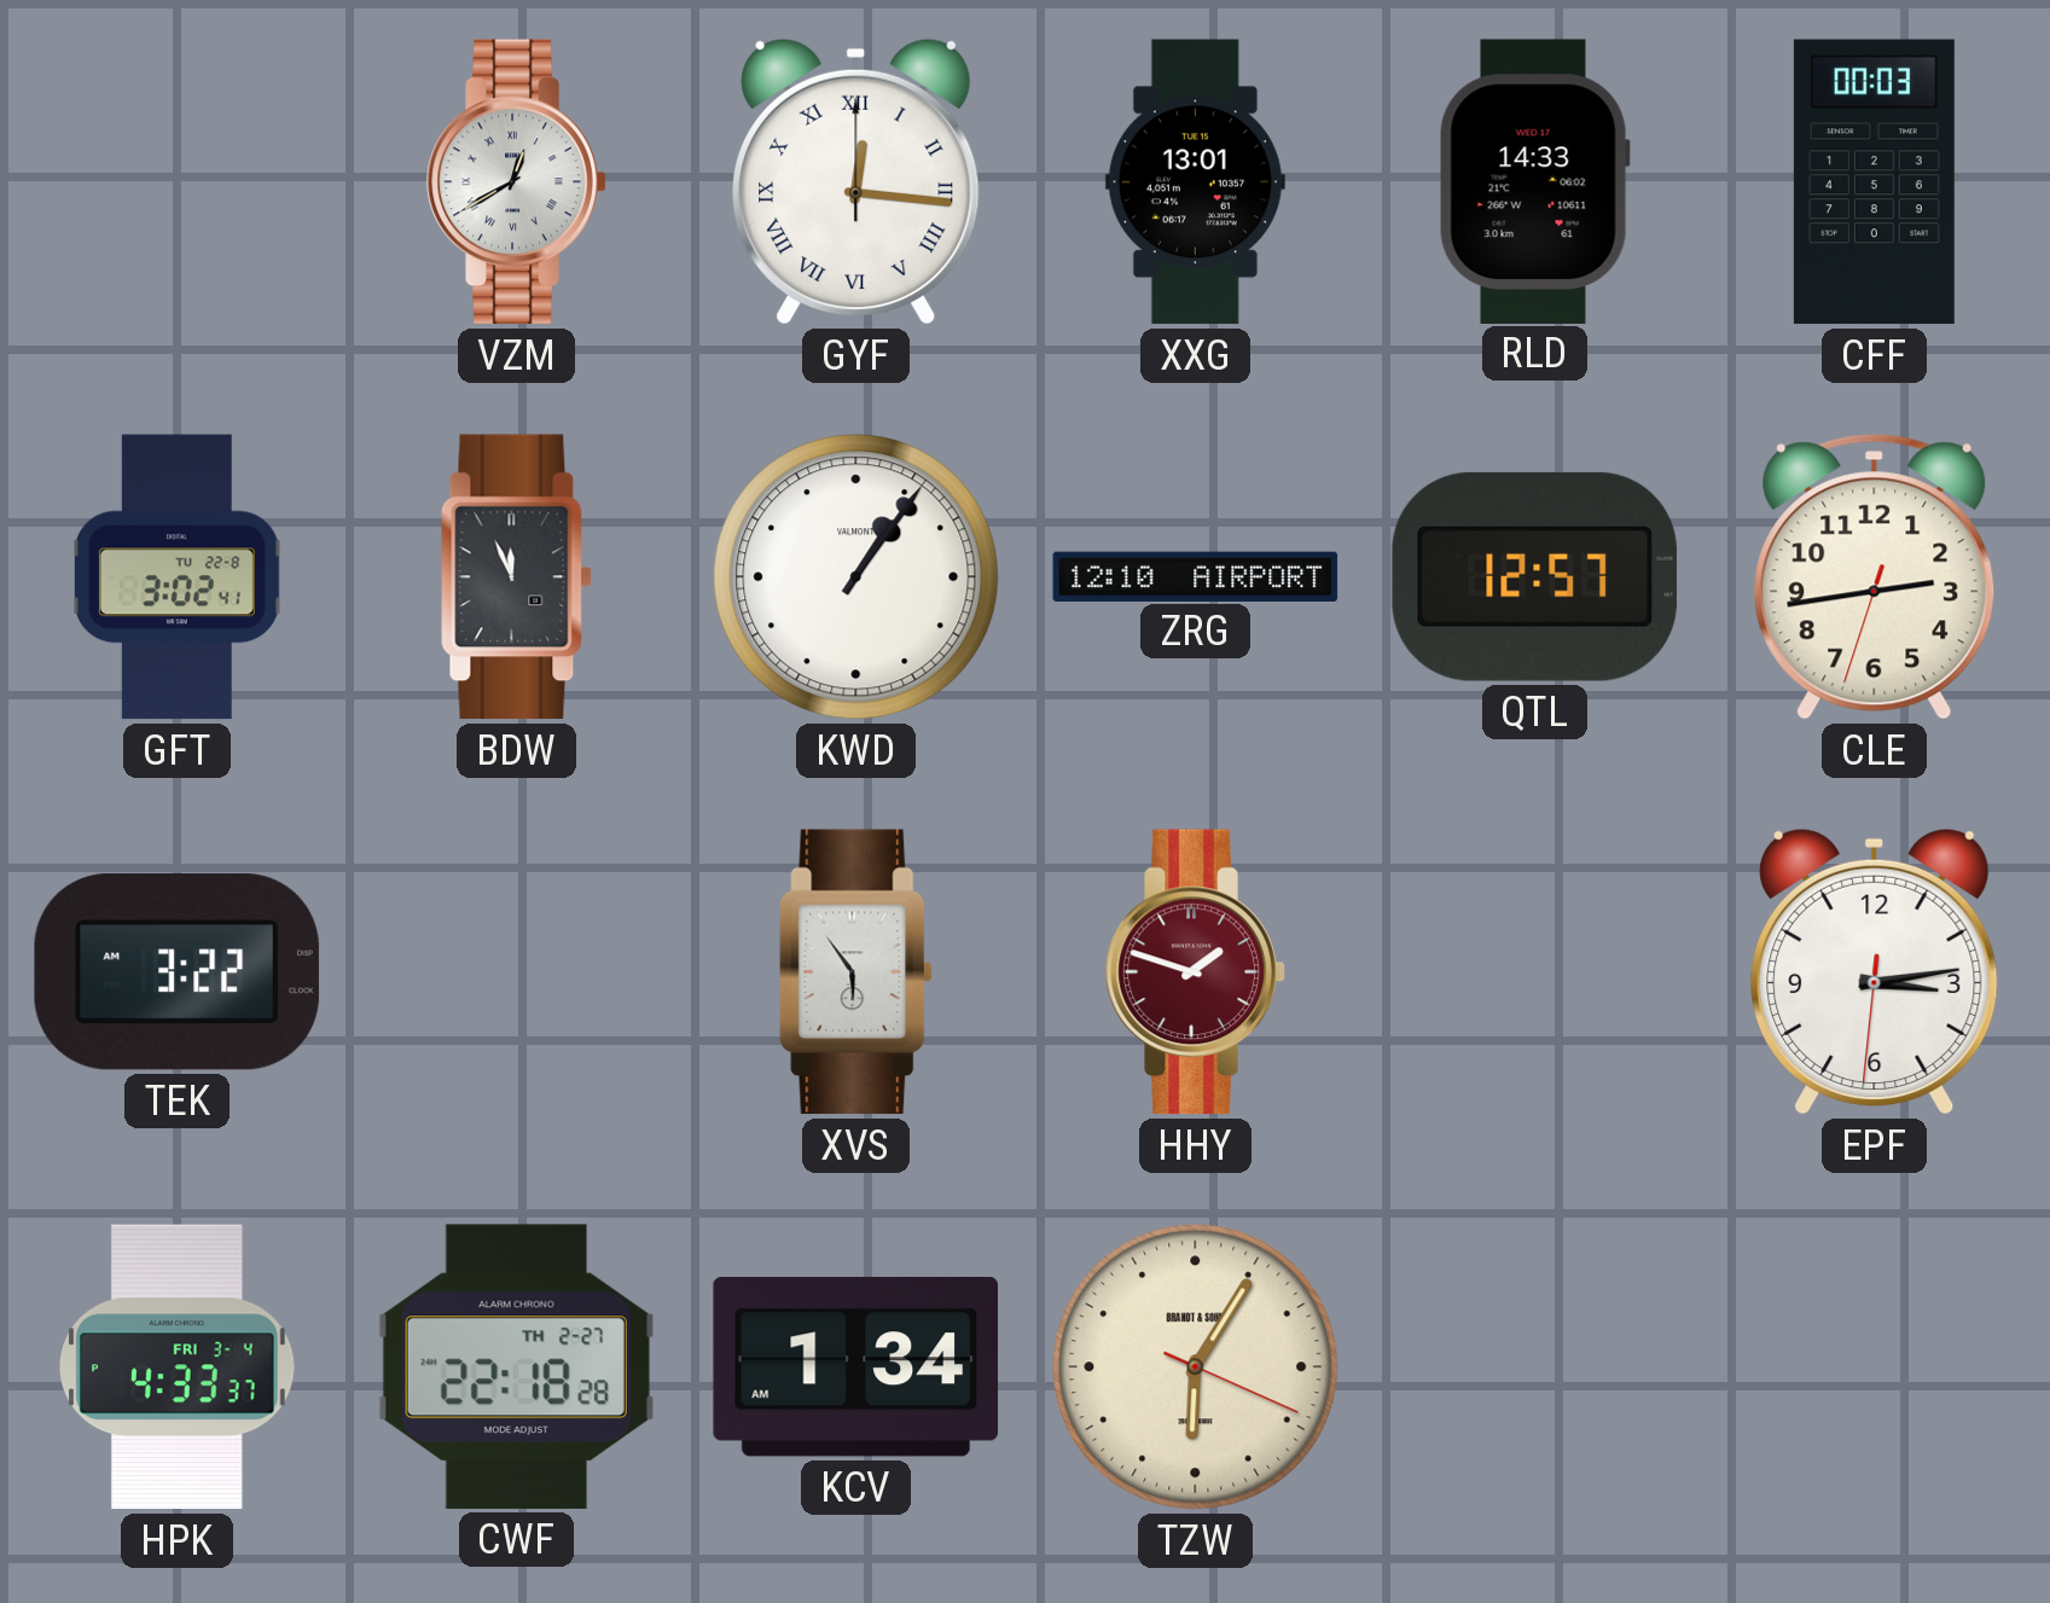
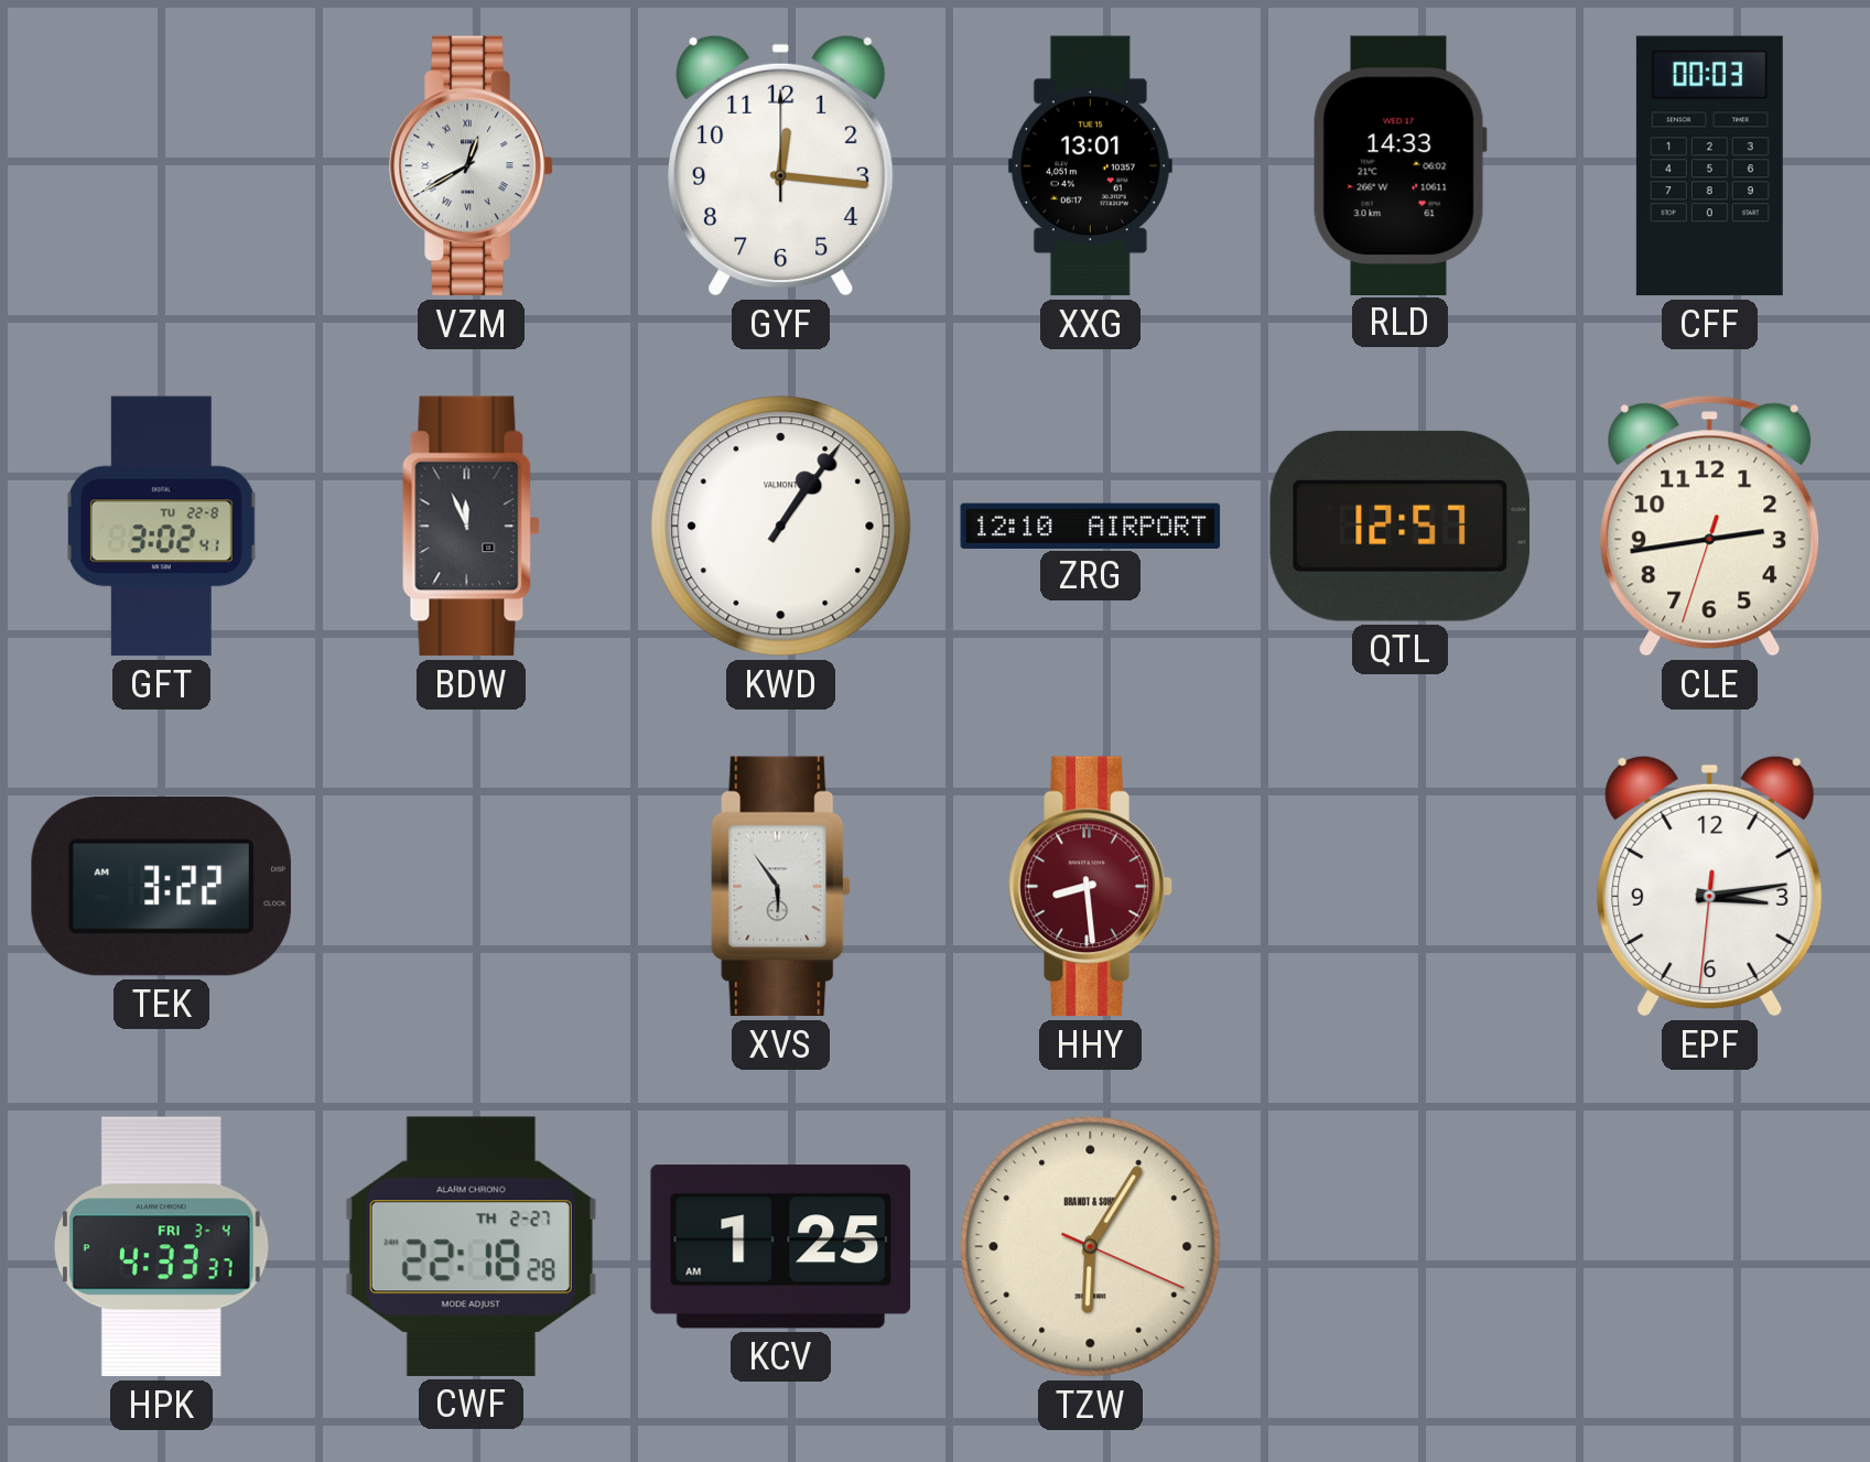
GYF numerals: Roman -> Arabic
HHY: 1:48 -> 8:29
KCV: 1:34 -> 1:25
